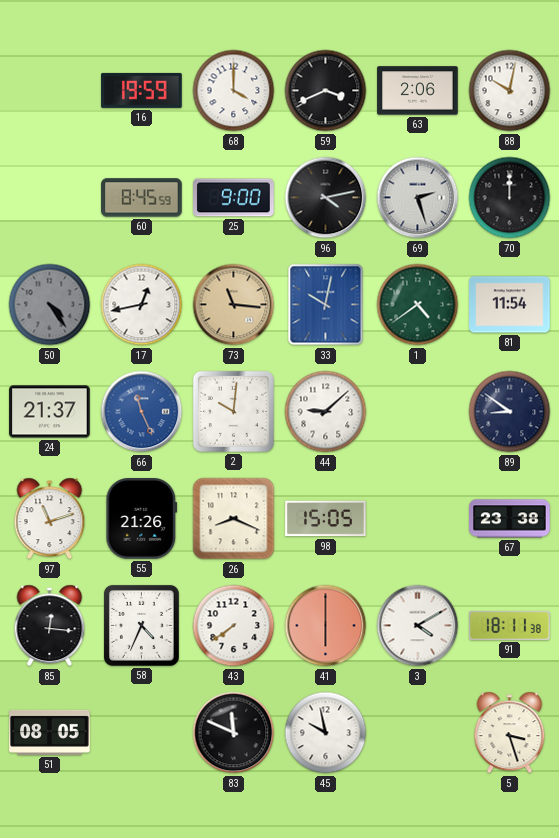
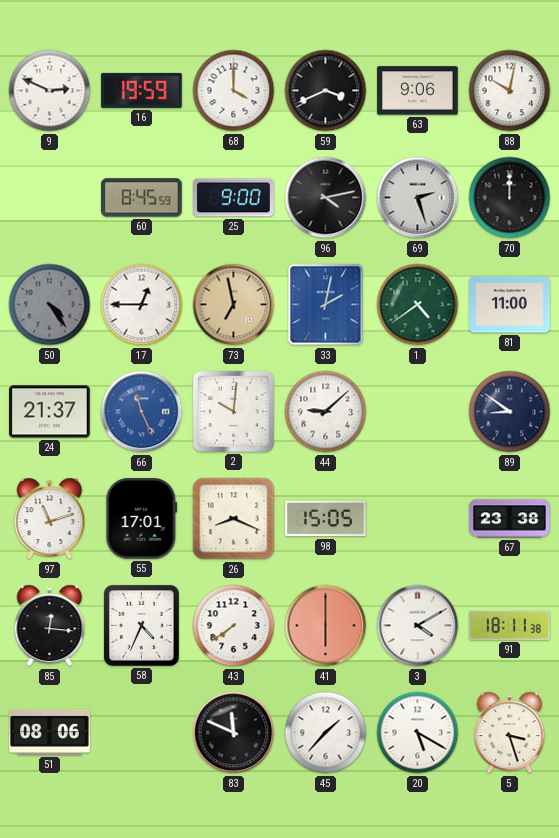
9: none -> 2:49
63: 2:06 -> 9:06
17: 12:43 -> 12:45
73: 11:16 -> 6:58
33: 10:02 -> 2:02
81: 11:54 -> 11:00
55: 21:26 -> 17:01
51: 08:05 -> 08:06
45: 9:58 -> 1:37
20: none -> 5:20
